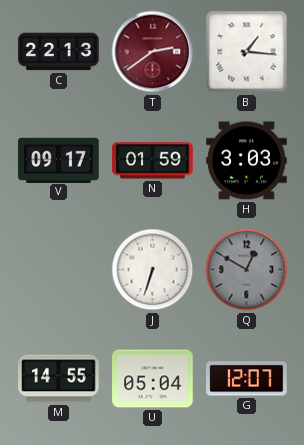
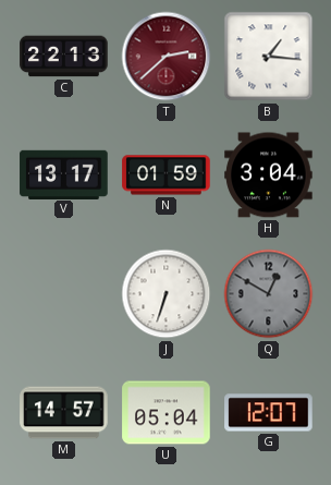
T: 2:39 -> 2:38
V: 09:17 -> 13:17
H: 3:03 -> 3:04
M: 14:55 -> 14:57
